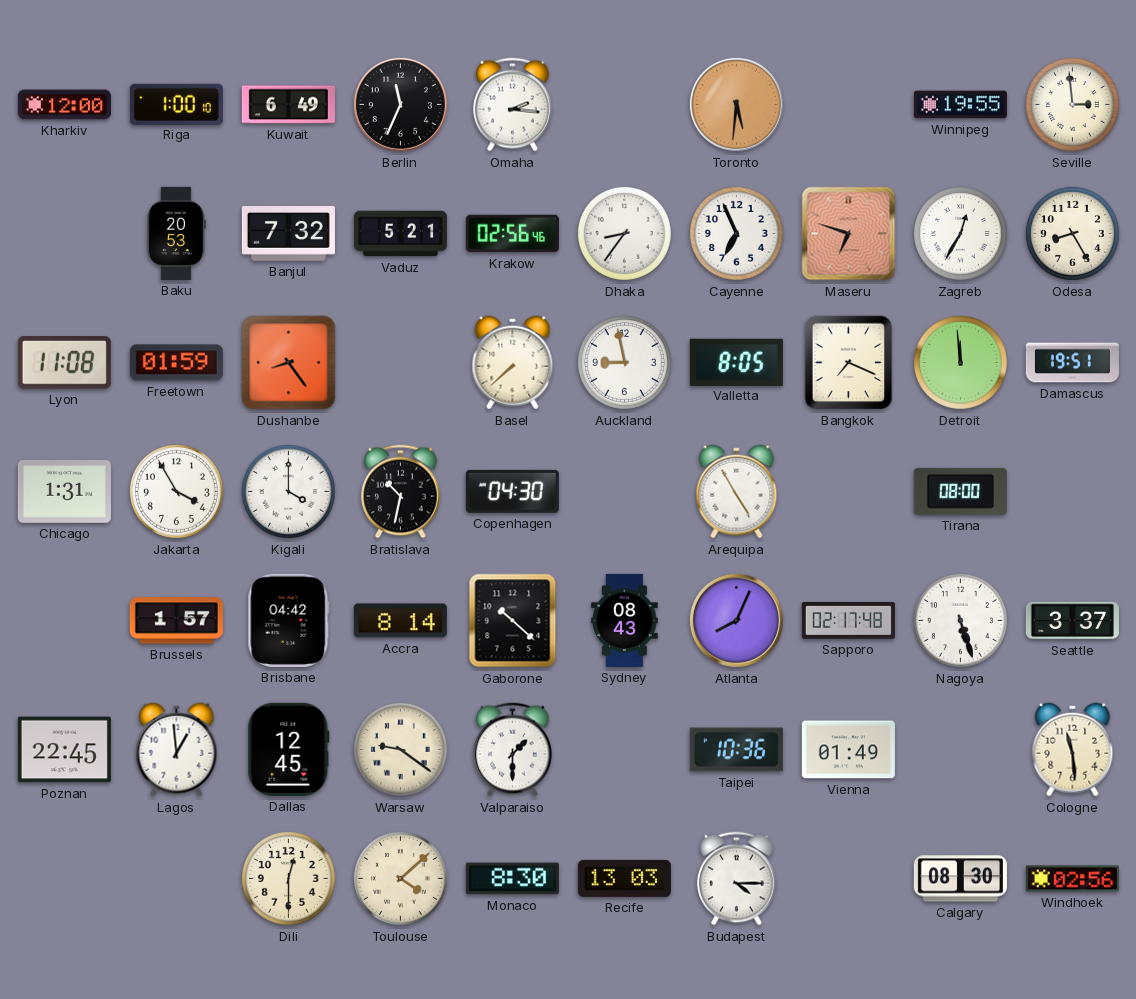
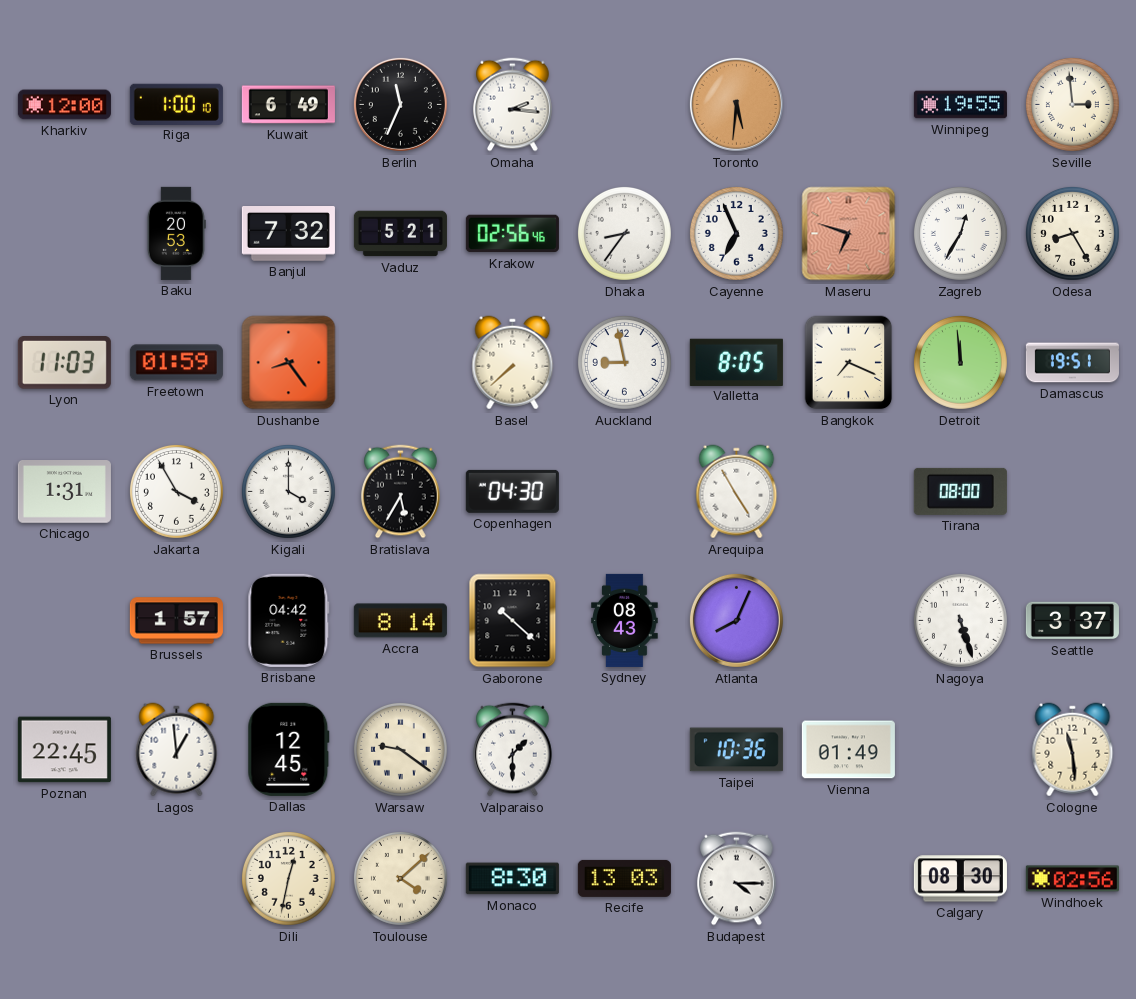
Lyon: 11:08 -> 11:03
Bratislava: 10:32 -> 5:35
Sapporo: 02:17 -> none
Dili: 12:30 -> 12:32
